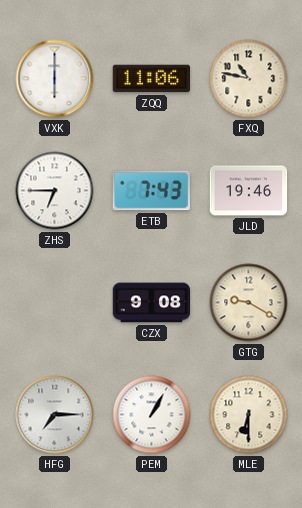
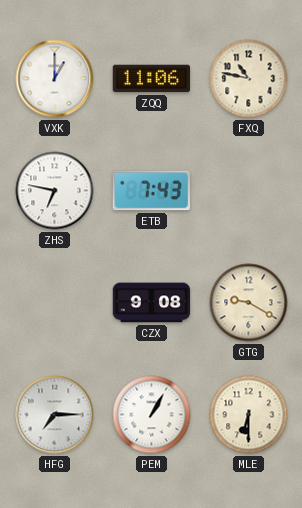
VXK: 6:00 -> 1:00
ZHS: 6:45 -> 6:47
JLD: 19:46 -> none
